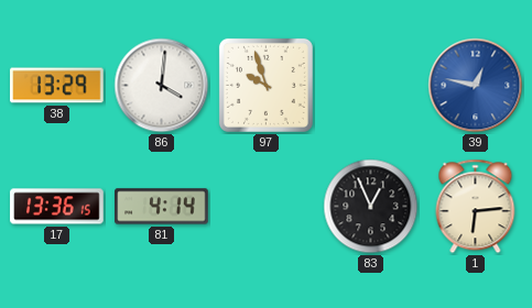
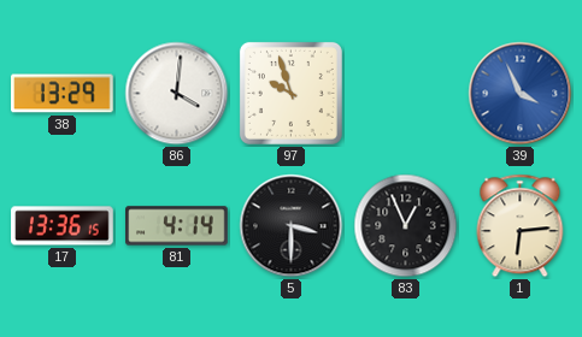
39: 12:47 -> 3:56
5: none -> 3:30
